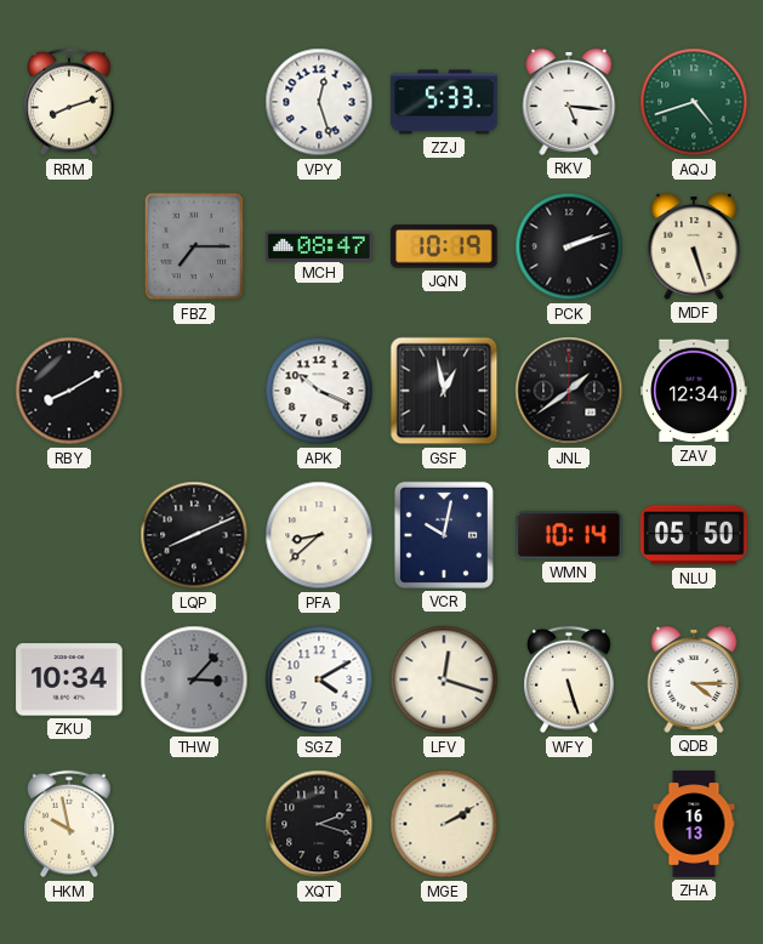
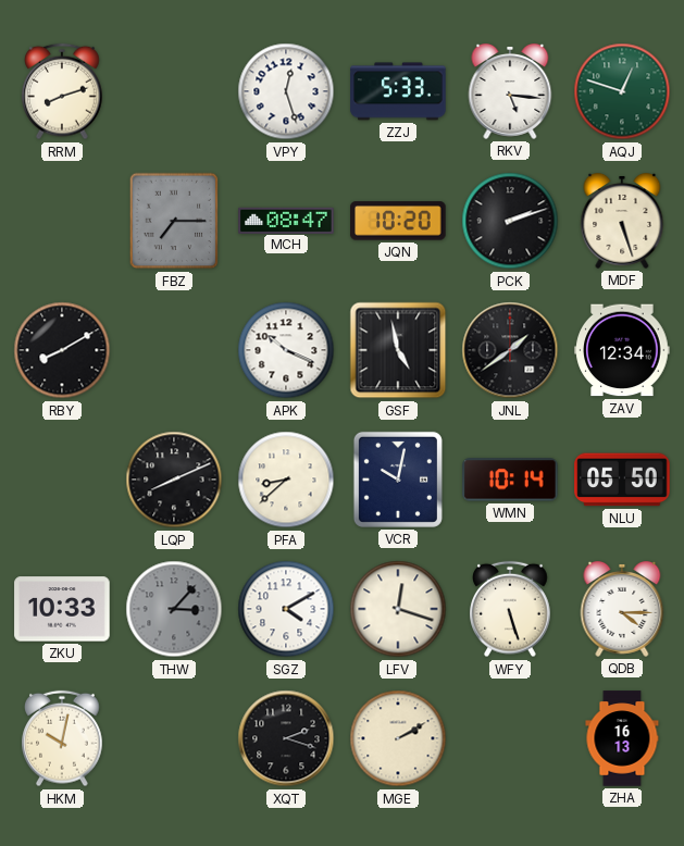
AQJ: 4:42 -> 12:48
JQN: 10:19 -> 10:20
GSF: 12:58 -> 4:58
ZKU: 10:34 -> 10:33
HKM: 9:58 -> 10:02
